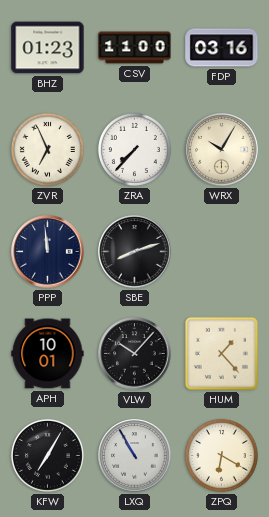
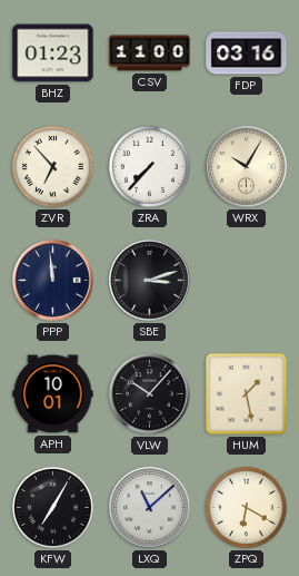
ZVR: 6:56 -> 6:53
SBE: 8:12 -> 3:12
HUM: 1:23 -> 1:28
LXQ: 10:55 -> 11:08
